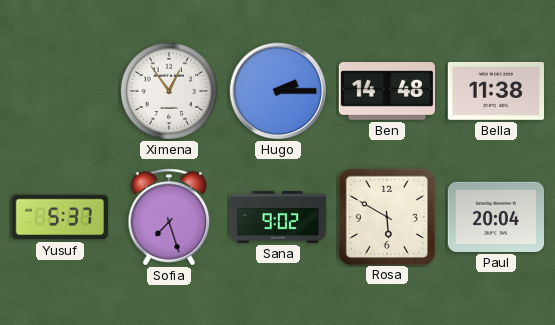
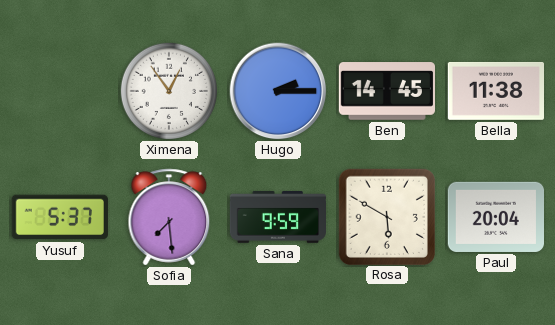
Ben: 14:48 -> 14:45
Sofia: 7:27 -> 7:29
Sana: 9:02 -> 9:59
